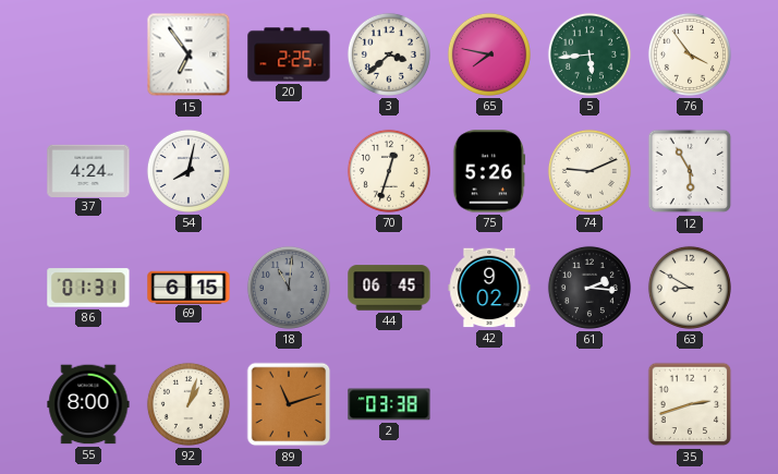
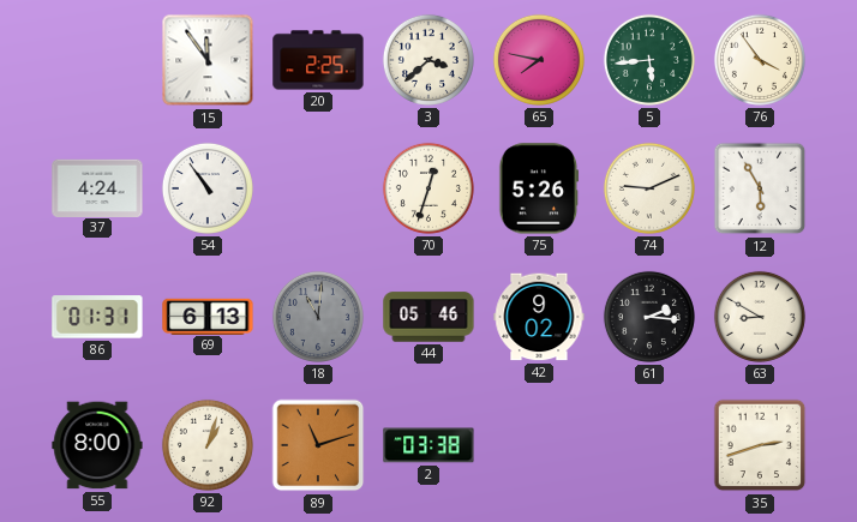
15: 6:54 -> 11:54
54: 8:02 -> 10:54
69: 6:15 -> 6:13
44: 06:45 -> 05:46
